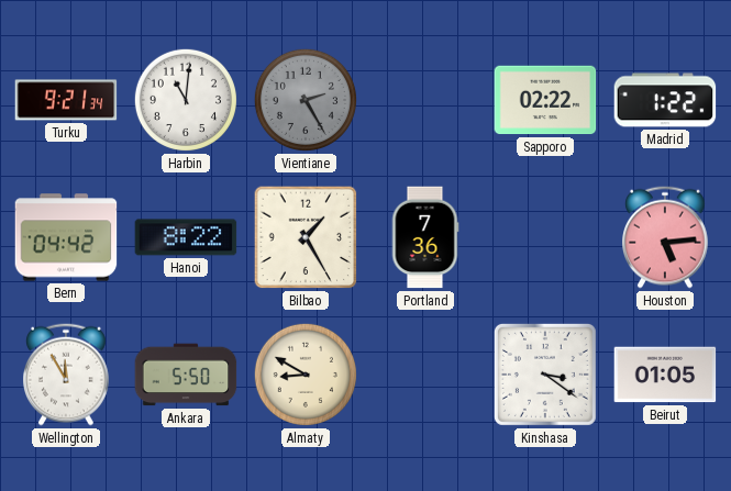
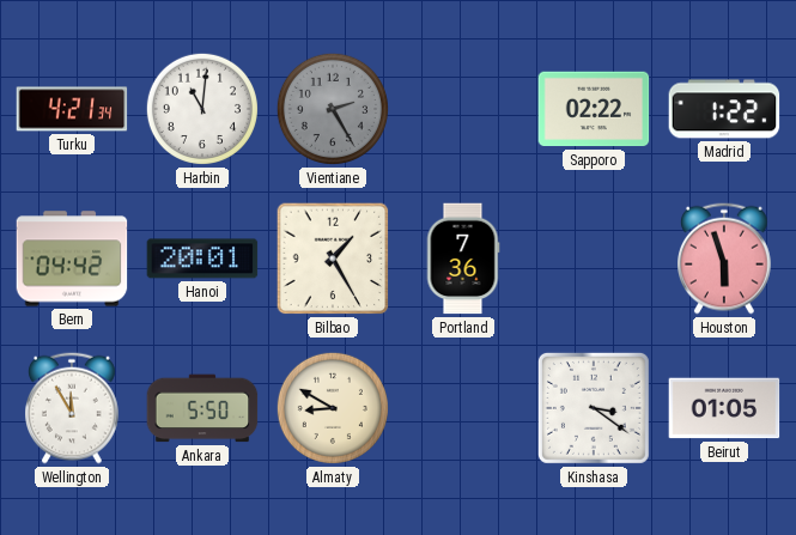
Turku: 9:21 -> 4:21
Hanoi: 8:22 -> 20:01
Houston: 5:14 -> 5:57
